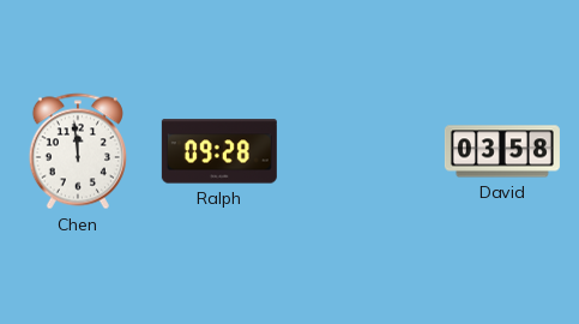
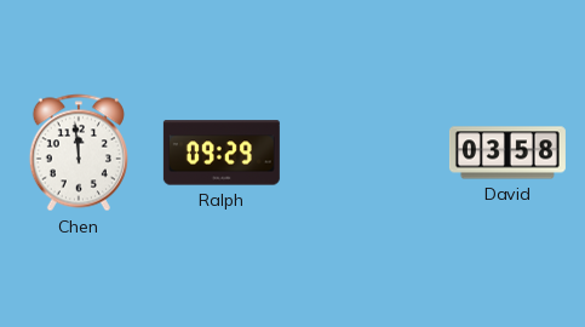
Ralph: 09:28 -> 09:29
